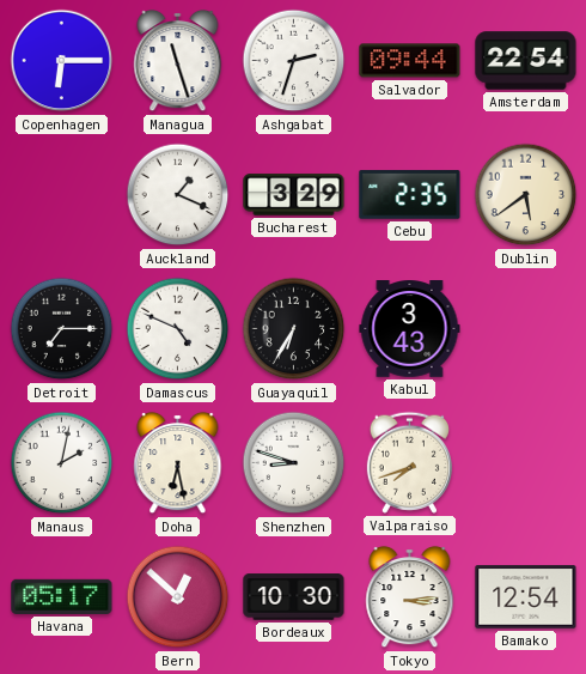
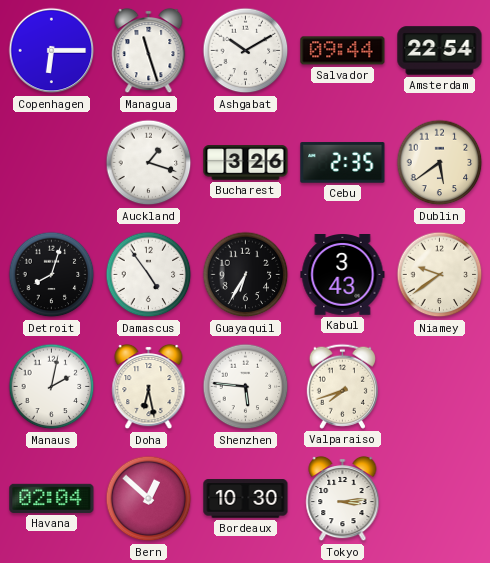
Ashgabat: 2:33 -> 10:10
Auckland: 1:19 -> 1:18
Bucharest: 3:29 -> 3:26
Detroit: 7:15 -> 8:03
Damascus: 4:49 -> 4:54
Niamey: none -> 9:39
Shenzhen: 8:48 -> 5:46
Havana: 05:17 -> 02:04
Bamako: 12:54 -> none
